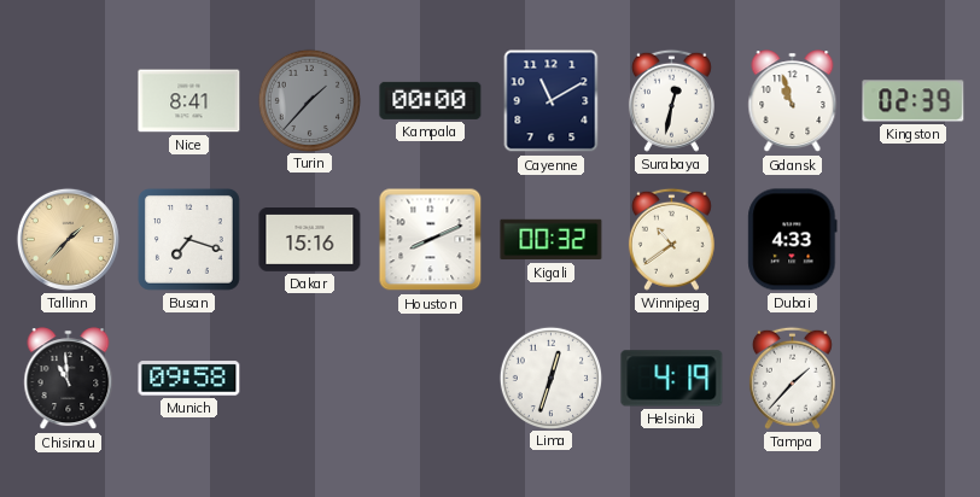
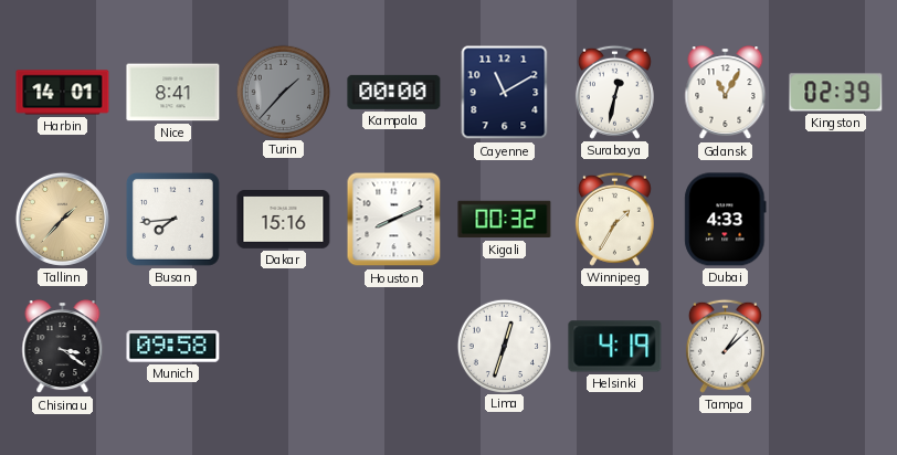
Harbin: none -> 14:01
Gdansk: 10:57 -> 11:05
Busan: 7:18 -> 7:44
Winnipeg: 10:39 -> 1:35
Chisinau: 10:59 -> 3:21
Tampa: 1:37 -> 1:08
